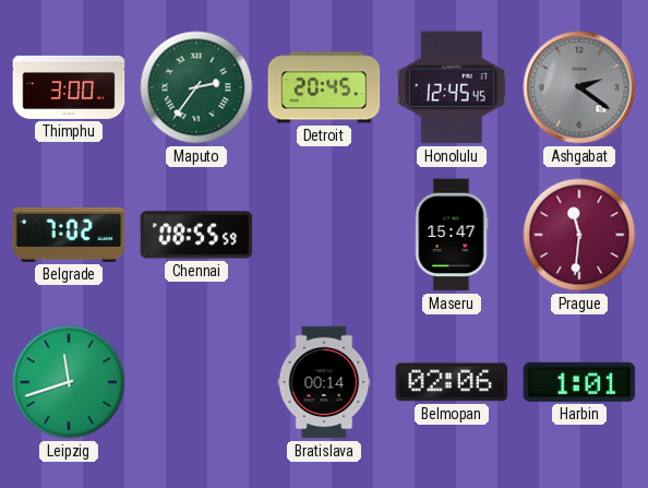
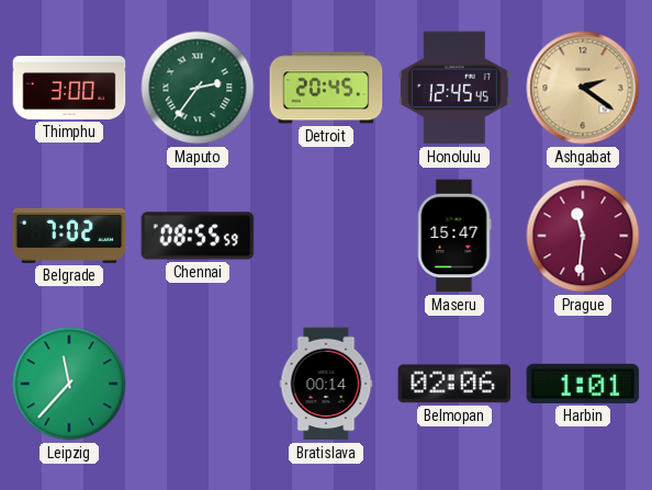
Ashgabat dial: grey -> champagne
Leipzig: 11:42 -> 11:37
